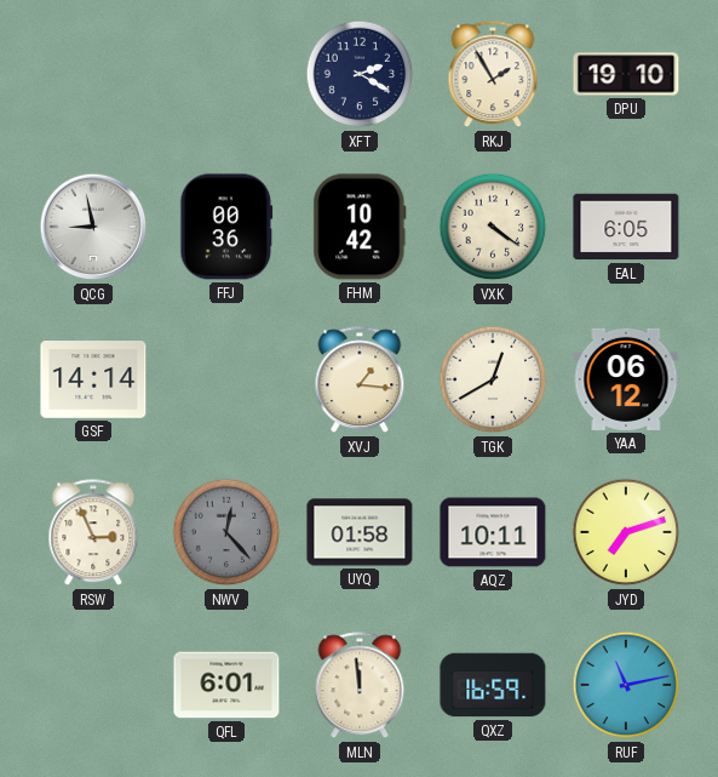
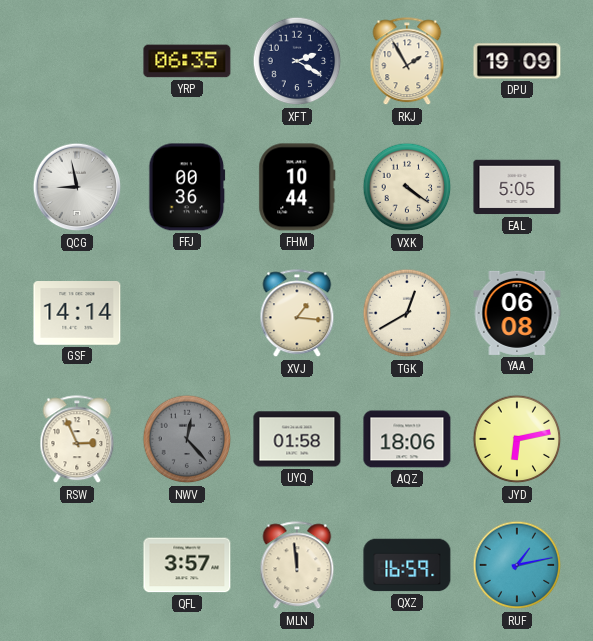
YRP: none -> 06:35
DPU: 19:10 -> 19:09
FHM: 10:42 -> 10:44
EAL: 6:05 -> 5:05
YAA: 06:12 -> 06:08
AQZ: 10:11 -> 18:06
JYD: 7:12 -> 6:13
QFL: 6:01 -> 3:57
RUF: 11:13 -> 1:13
